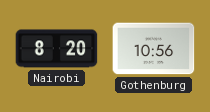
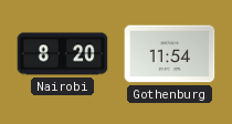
Gothenburg: 10:56 -> 11:54
